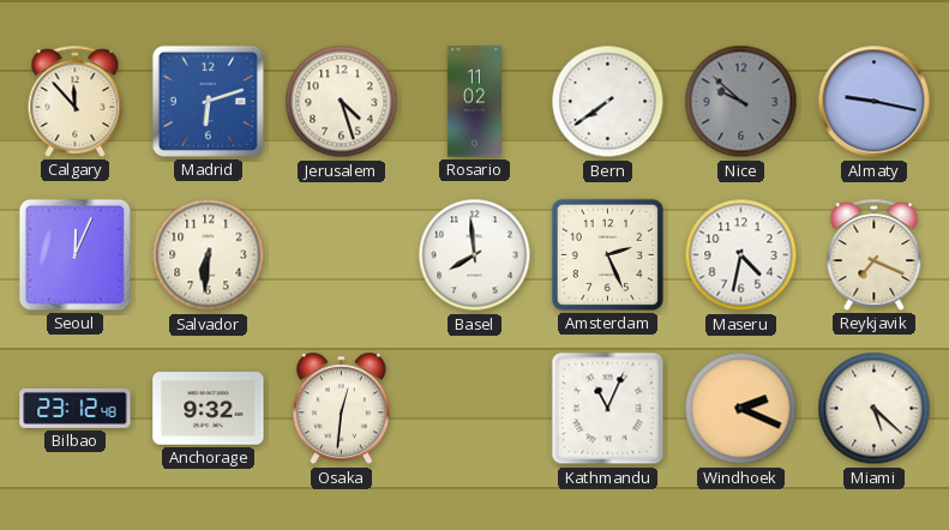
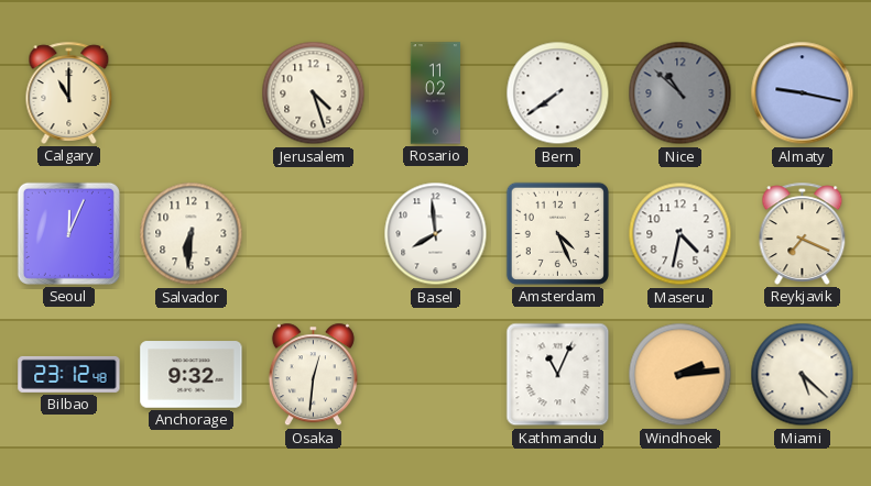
Calgary: 11:53 -> 11:00
Madrid: 6:12 -> none
Nice: 9:52 -> 10:52
Amsterdam: 2:26 -> 4:26
Windhoek: 2:19 -> 2:14
